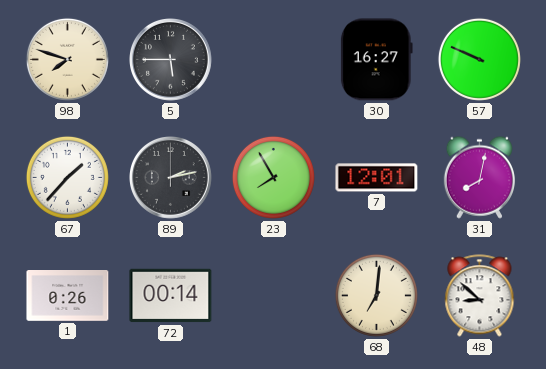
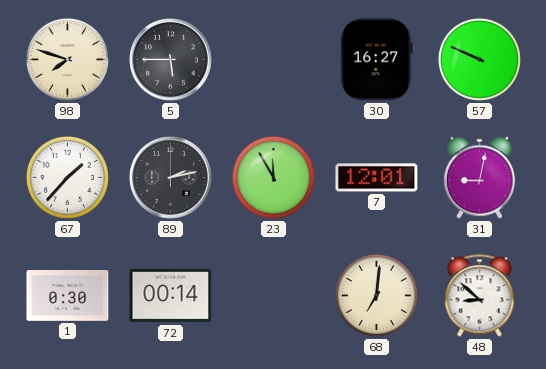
23: 7:55 -> 11:55
31: 8:02 -> 9:02
1: 0:26 -> 0:30
